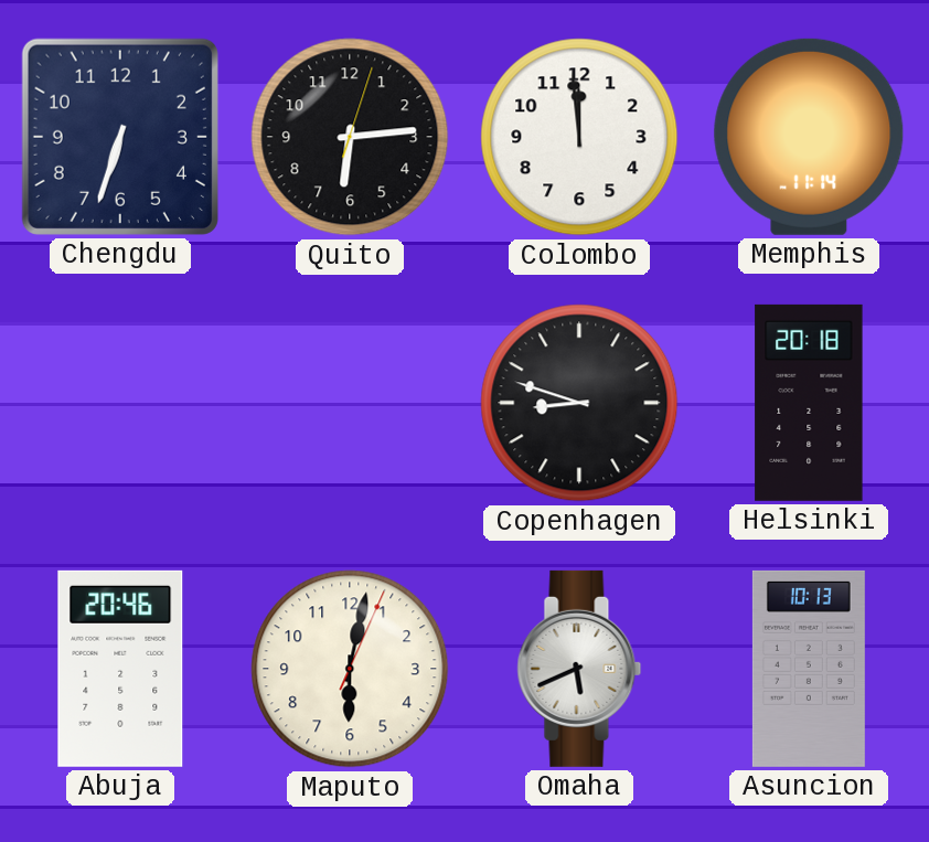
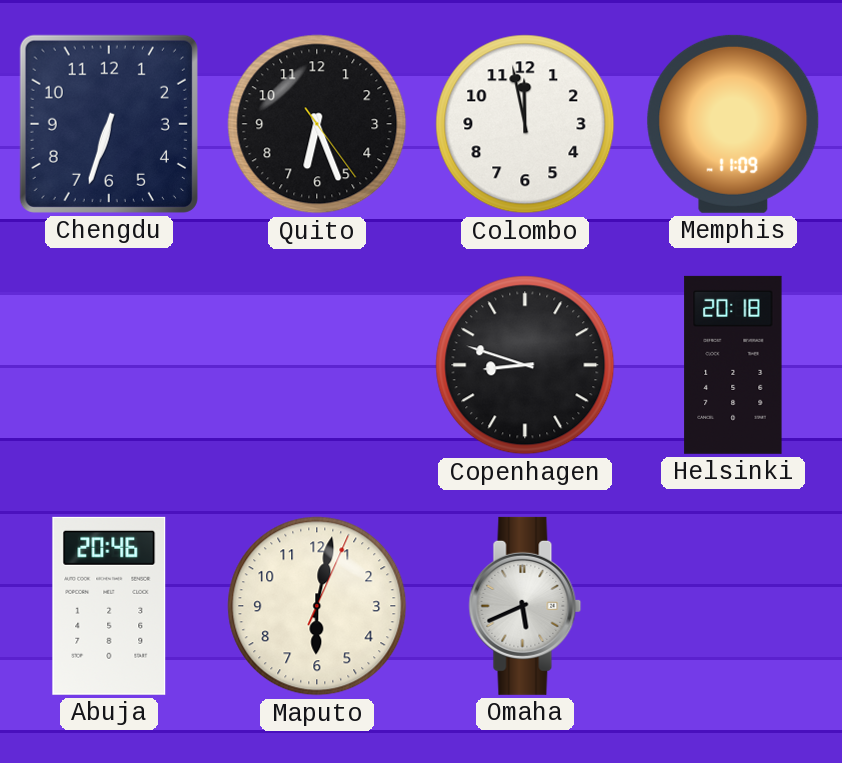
Quito: 6:14 -> 6:26
Colombo: 11:59 -> 11:58
Memphis: 11:14 -> 11:09
Asuncion: 10:13 -> none
